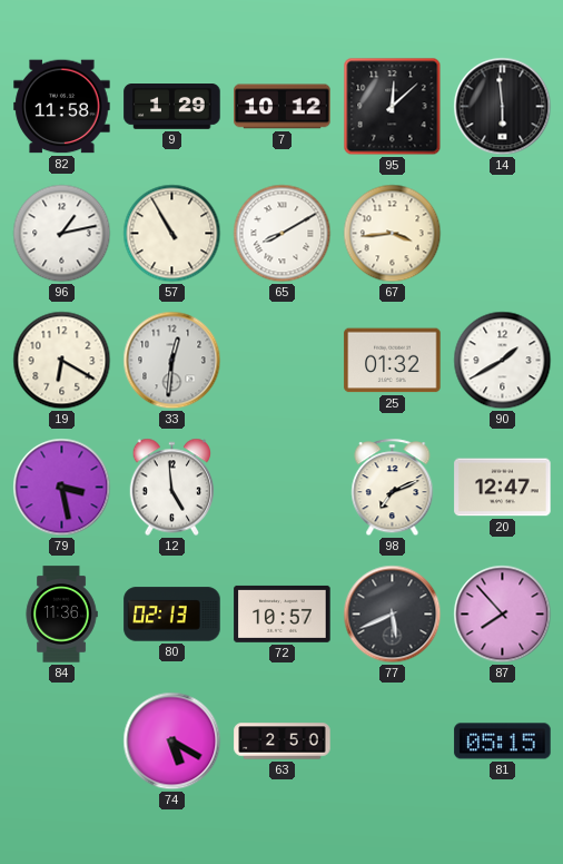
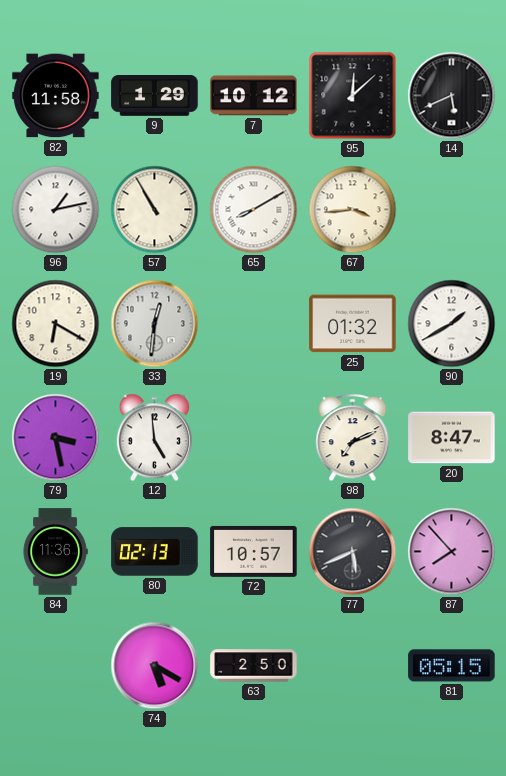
14: 5:59 -> 5:41
20: 12:47 -> 8:47
